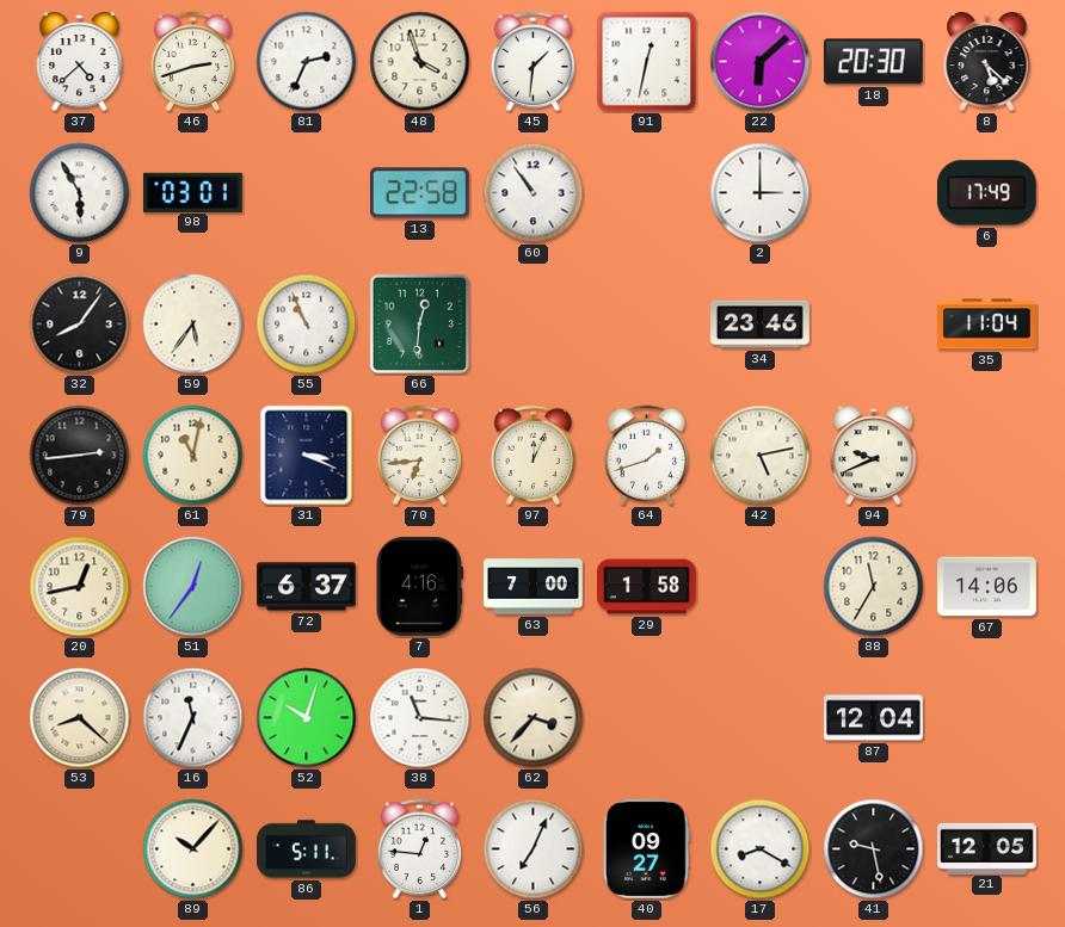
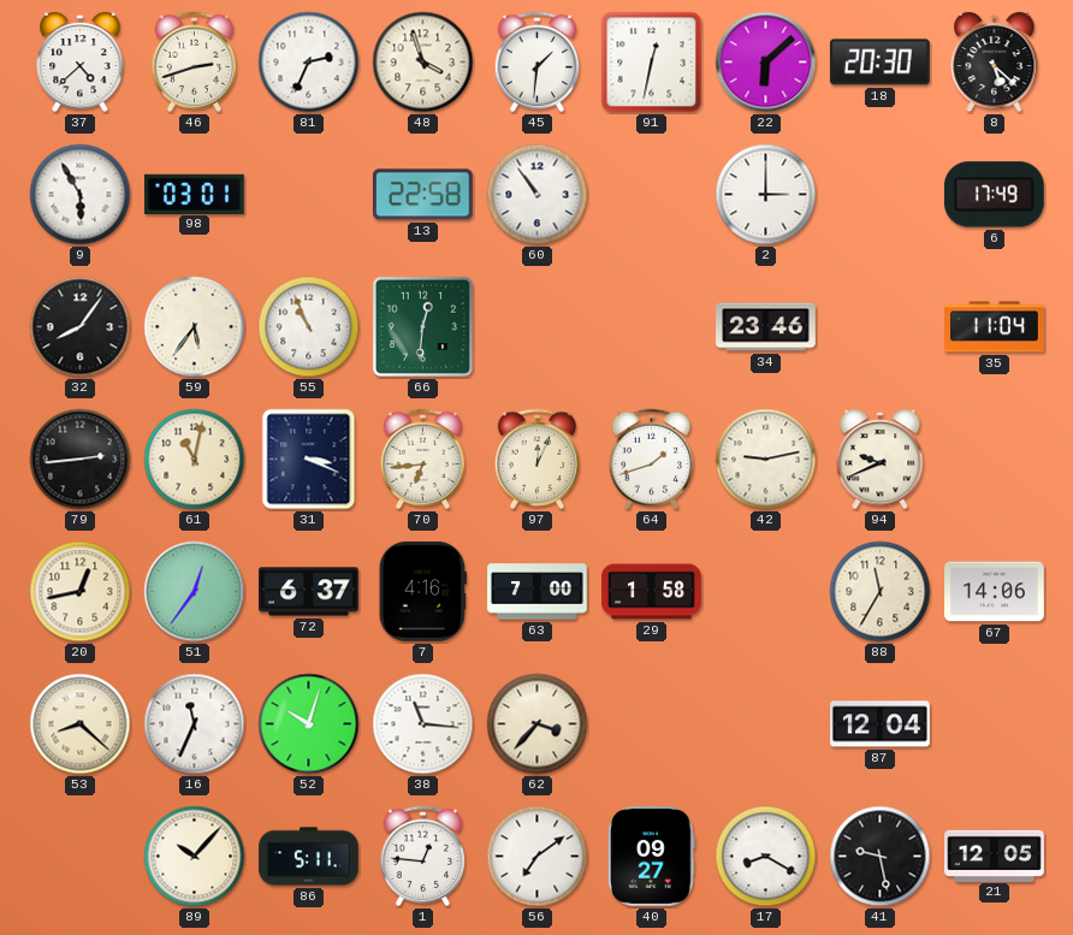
42: 5:13 -> 9:13
56: 7:04 -> 7:09
